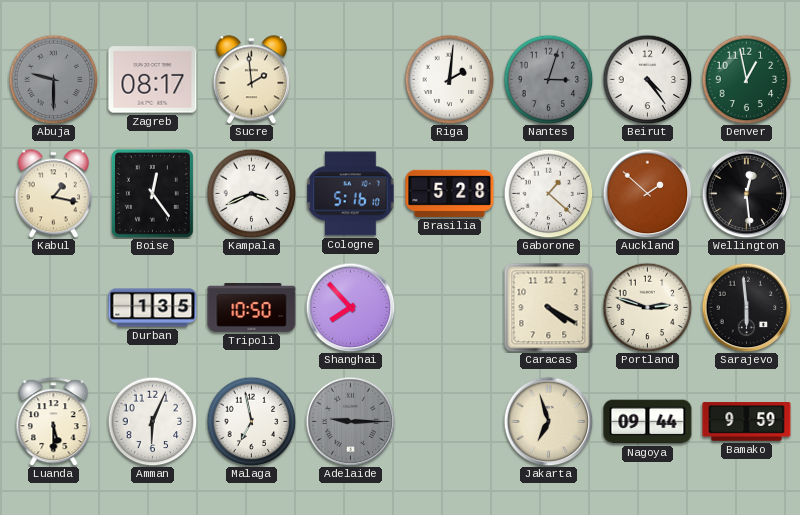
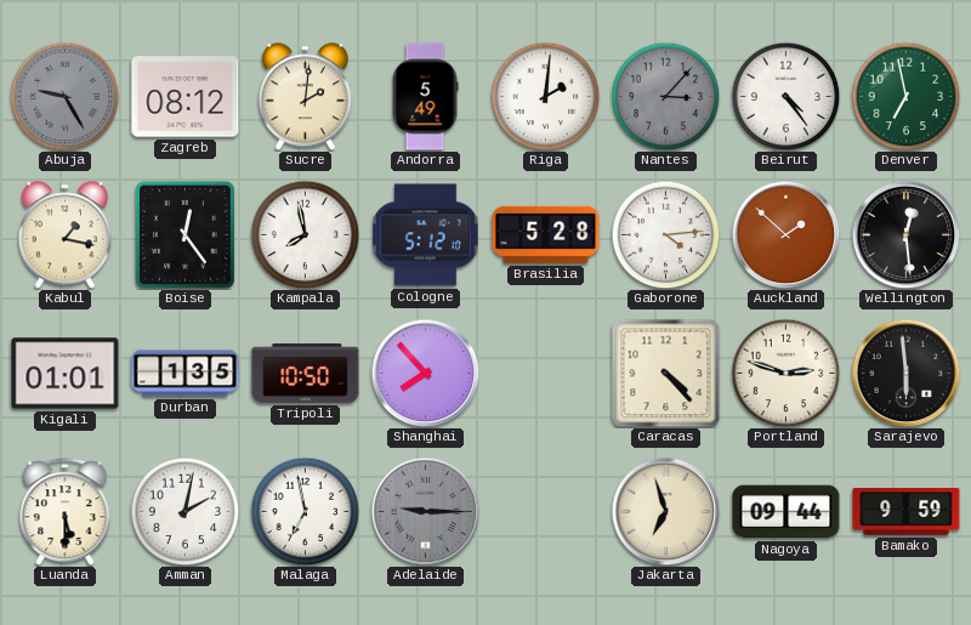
Abuja: 9:30 -> 9:25
Zagreb: 08:17 -> 08:12
Sucre: 1:59 -> 2:01
Andorra: none -> 5:49
Nantes: 3:03 -> 3:07
Denver: 12:58 -> 6:58
Kampala: 3:41 -> 7:58
Cologne: 5:16 -> 5:12
Gaborone: 1:22 -> 4:14
Kigali: none -> 01:01
Caracas: 4:20 -> 4:23
Amman: 6:04 -> 2:02
